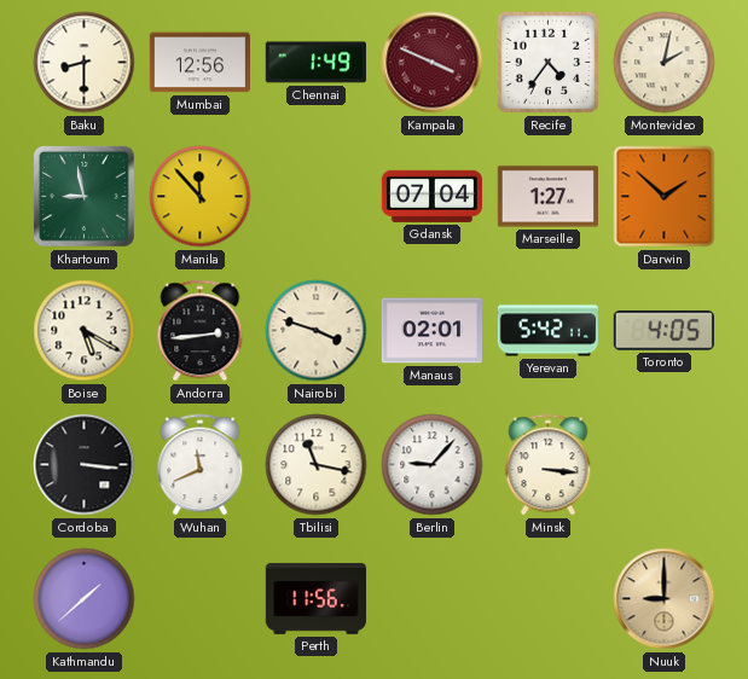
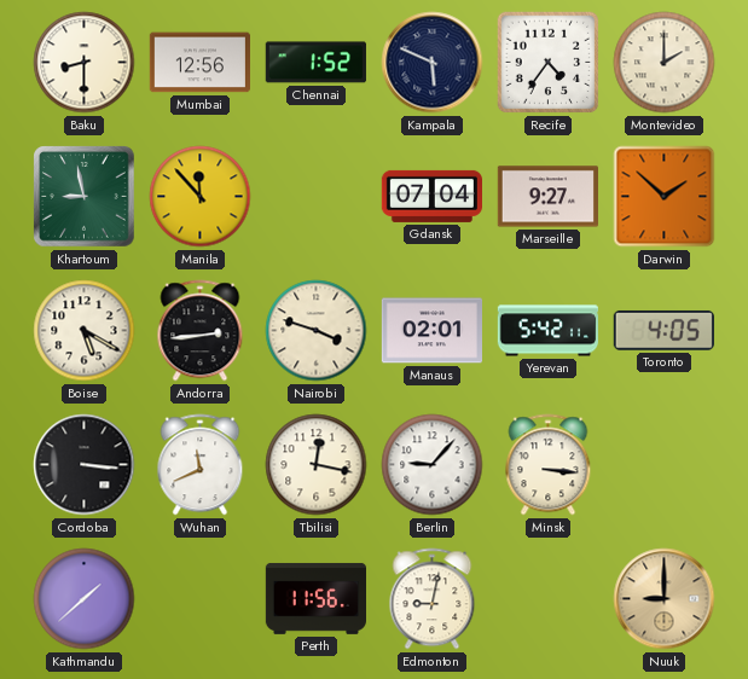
Chennai: 1:49 -> 1:52
Kampala: 3:49 -> 5:49
Kampala dial: burgundy -> navy
Montevideo: 2:02 -> 2:00
Marseille: 1:27 -> 9:27
Tbilisi: 11:17 -> 12:17
Edmonton: none -> 9:02
